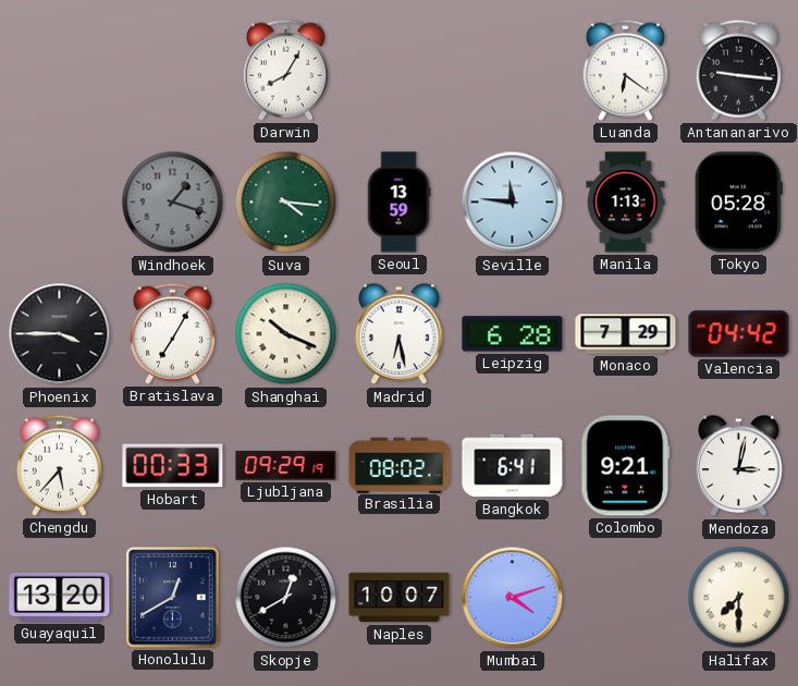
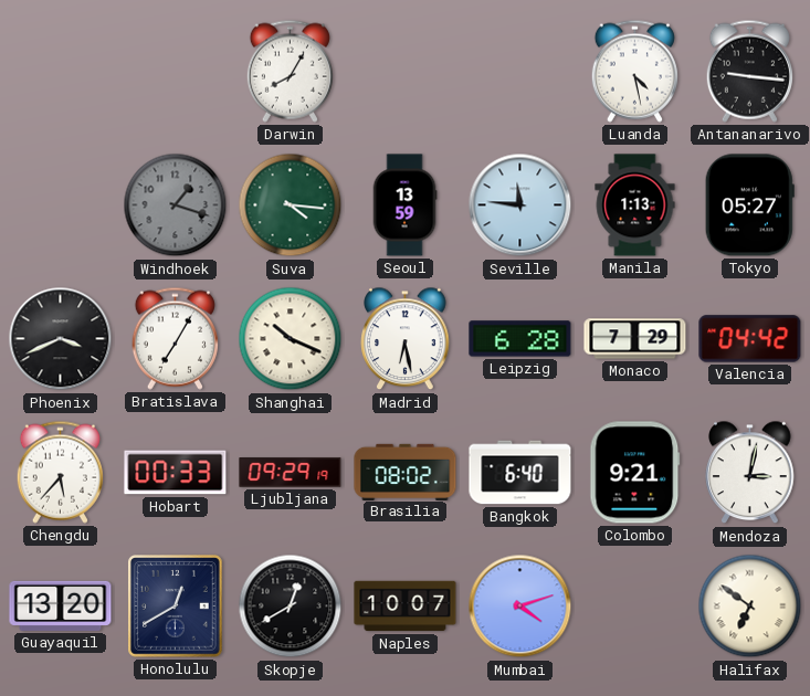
Luanda: 6:21 -> 4:28
Tokyo: 05:28 -> 05:27
Phoenix: 3:45 -> 3:41
Bangkok: 6:41 -> 6:40
Halifax: 7:30 -> 6:51
